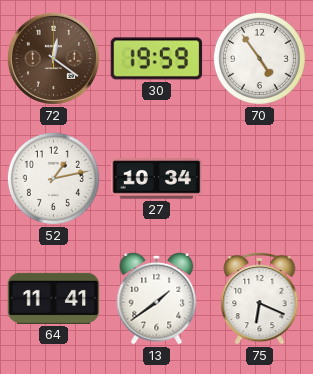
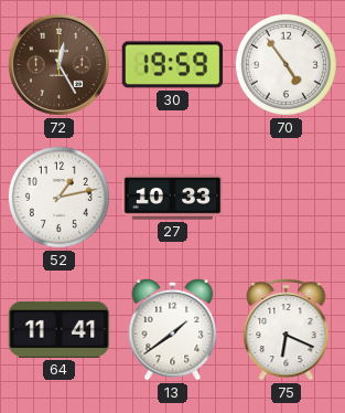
72: 12:21 -> 12:25
27: 10:34 -> 10:33
